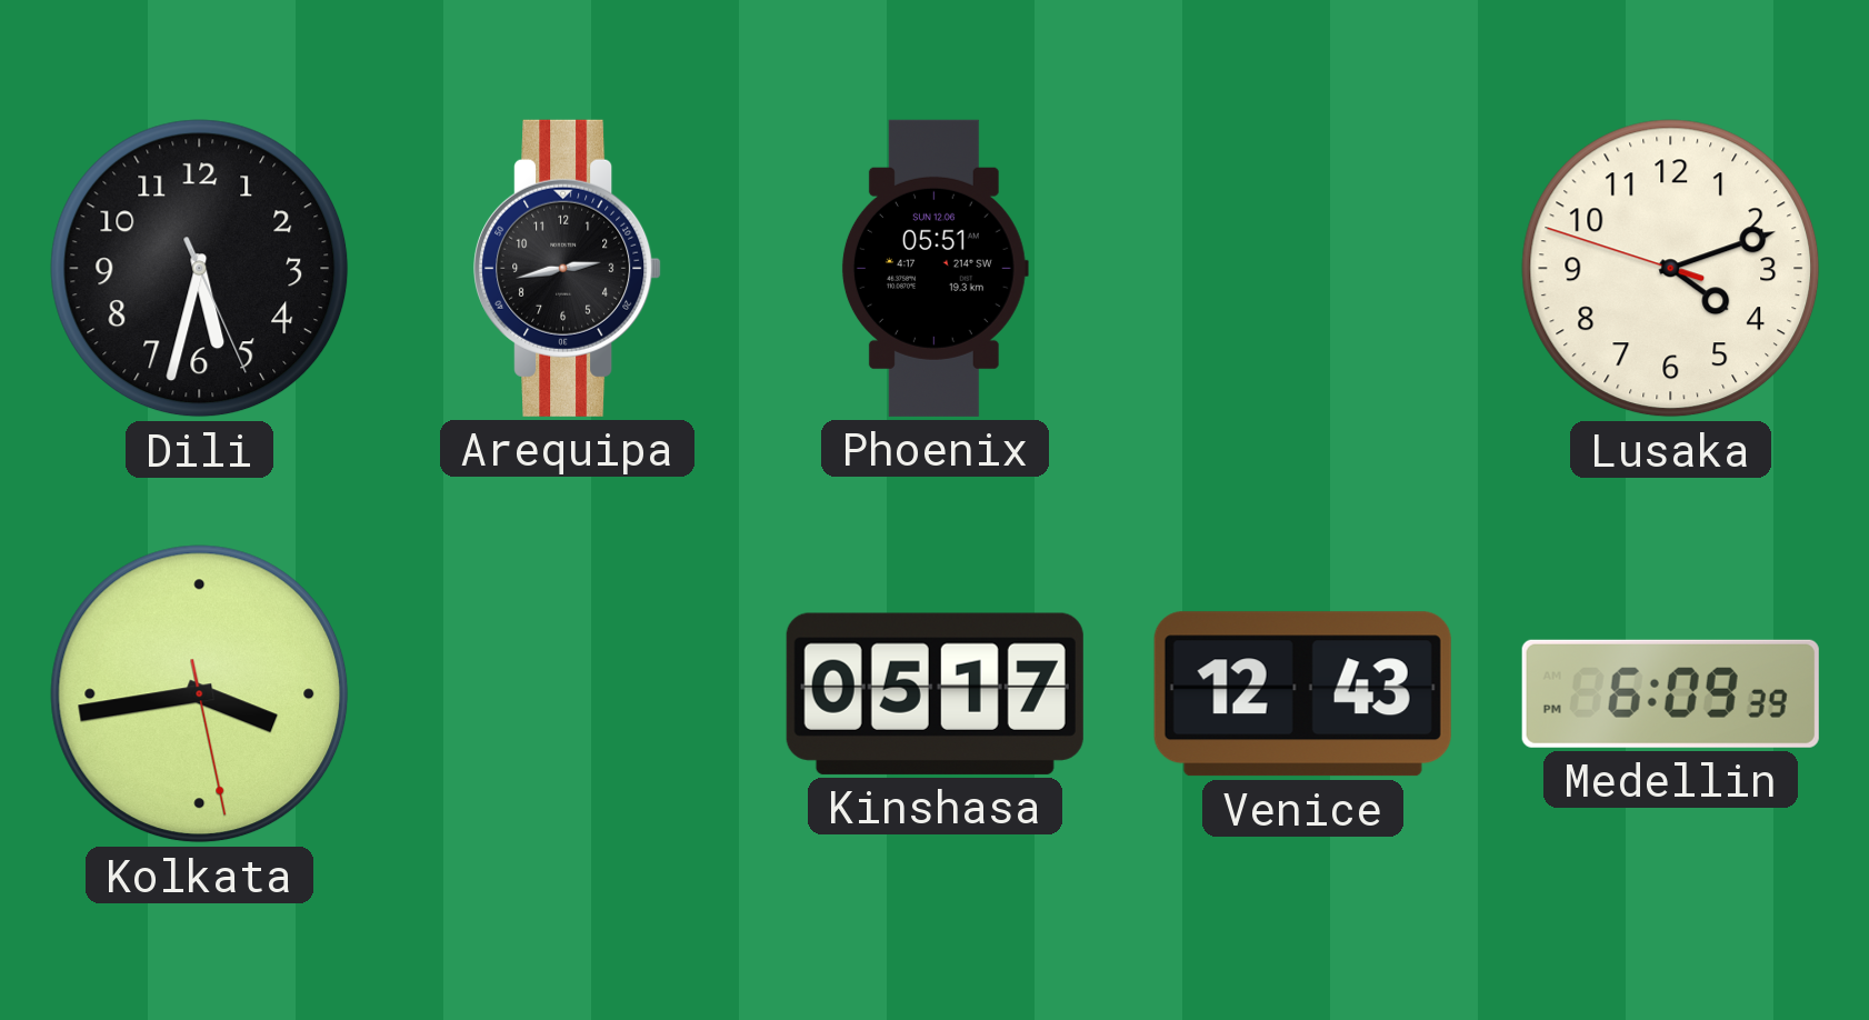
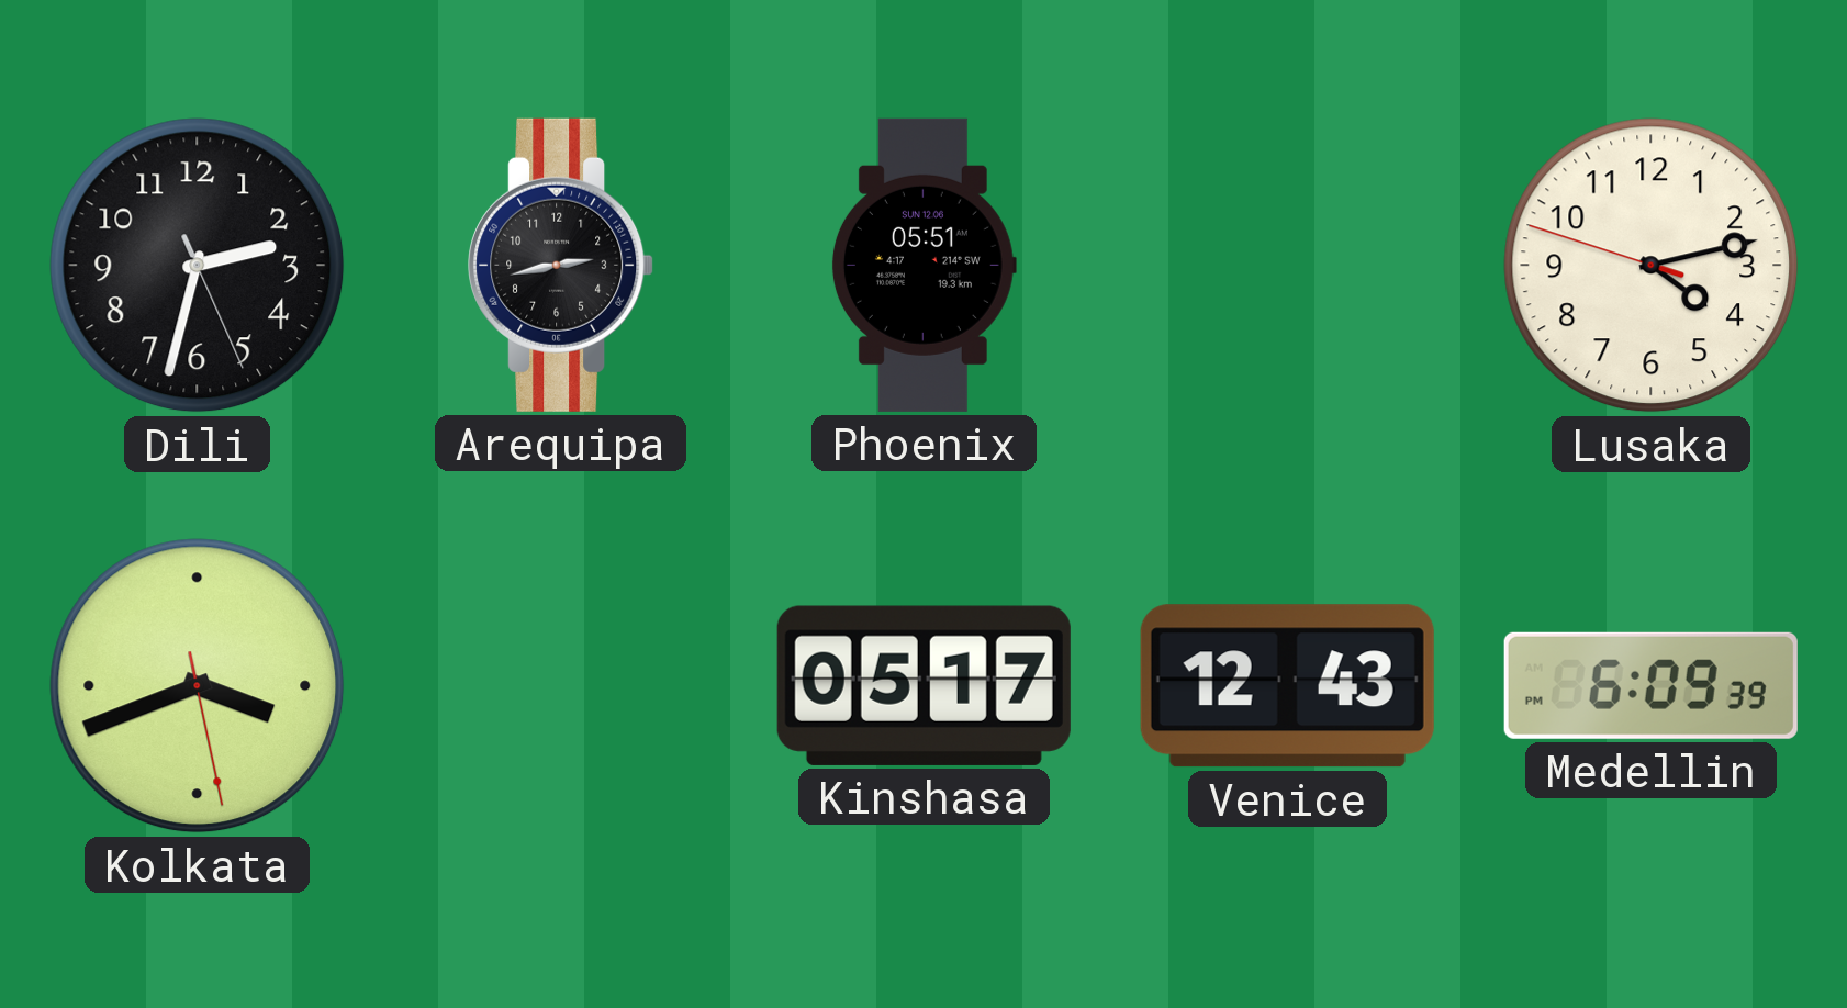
Dili: 5:32 -> 2:32
Lusaka: 4:11 -> 4:12
Kolkata: 3:43 -> 3:41
